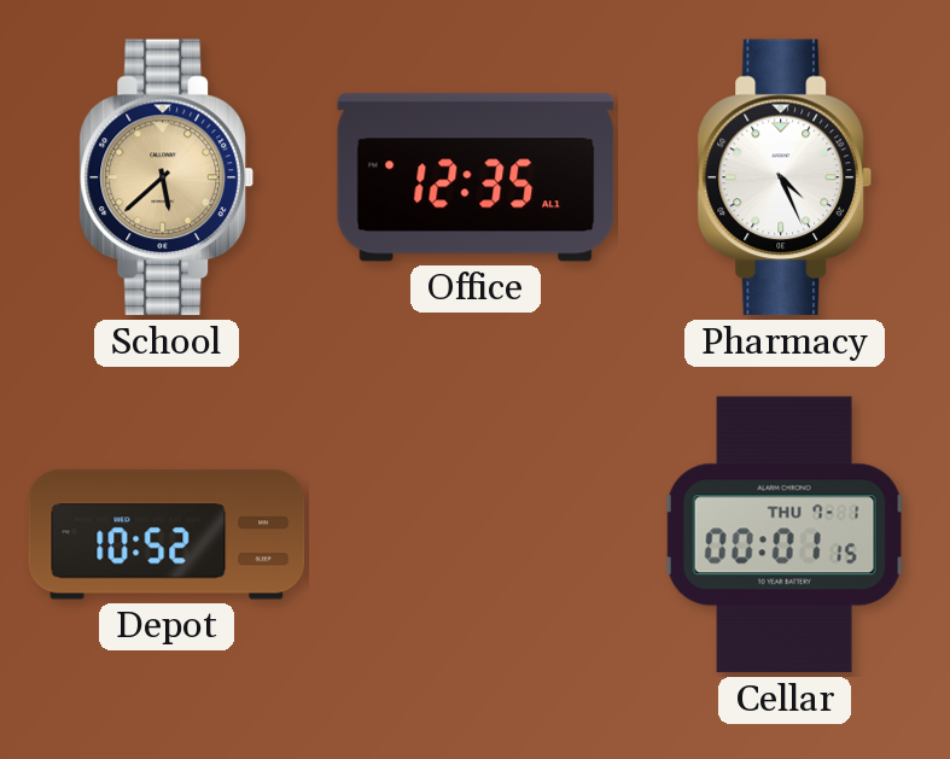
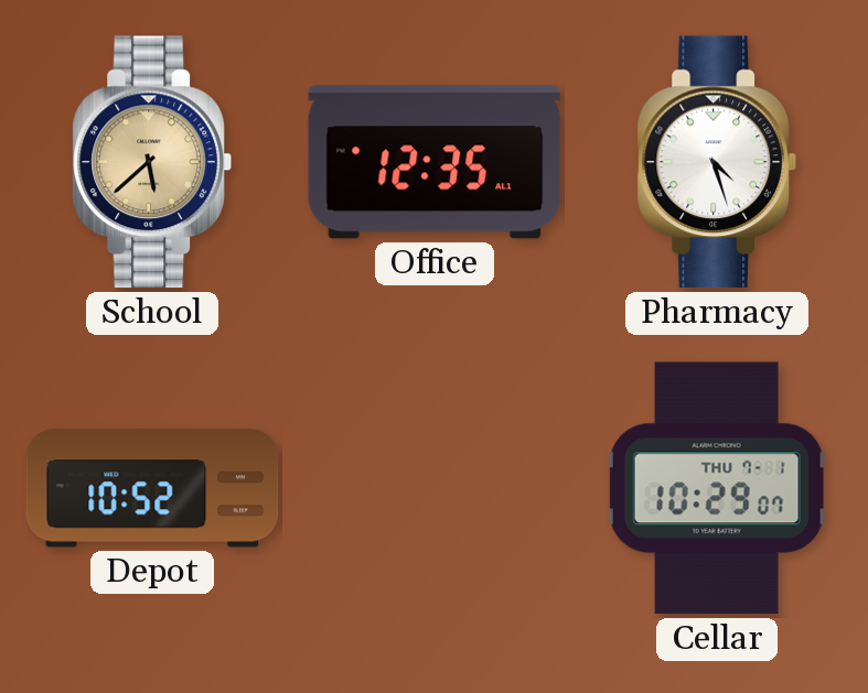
Pharmacy: 4:26 -> 4:27
Cellar: 00:01 -> 10:29
